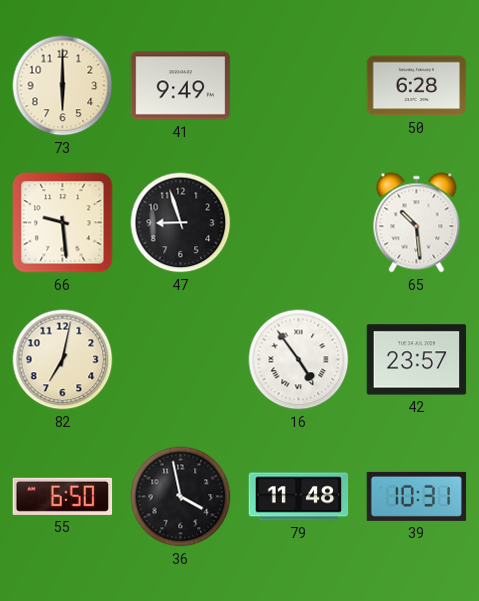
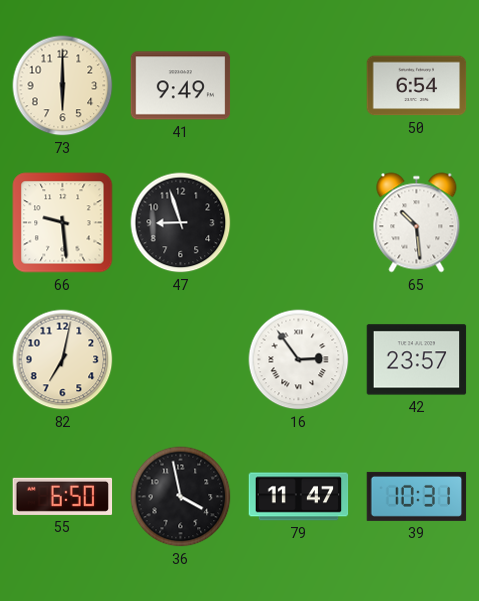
50: 6:28 -> 6:54
16: 4:54 -> 2:54
79: 11:48 -> 11:47
